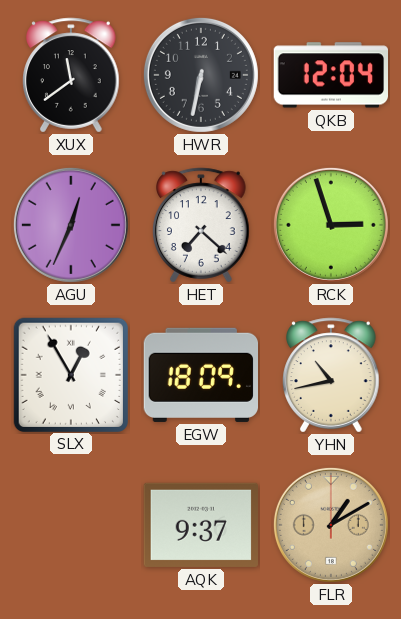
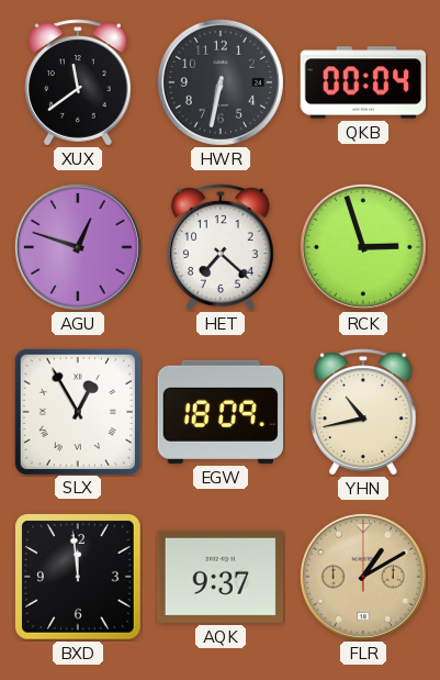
QKB: 12:04 -> 00:04
AGU: 12:34 -> 12:48
BXD: none -> 11:59
